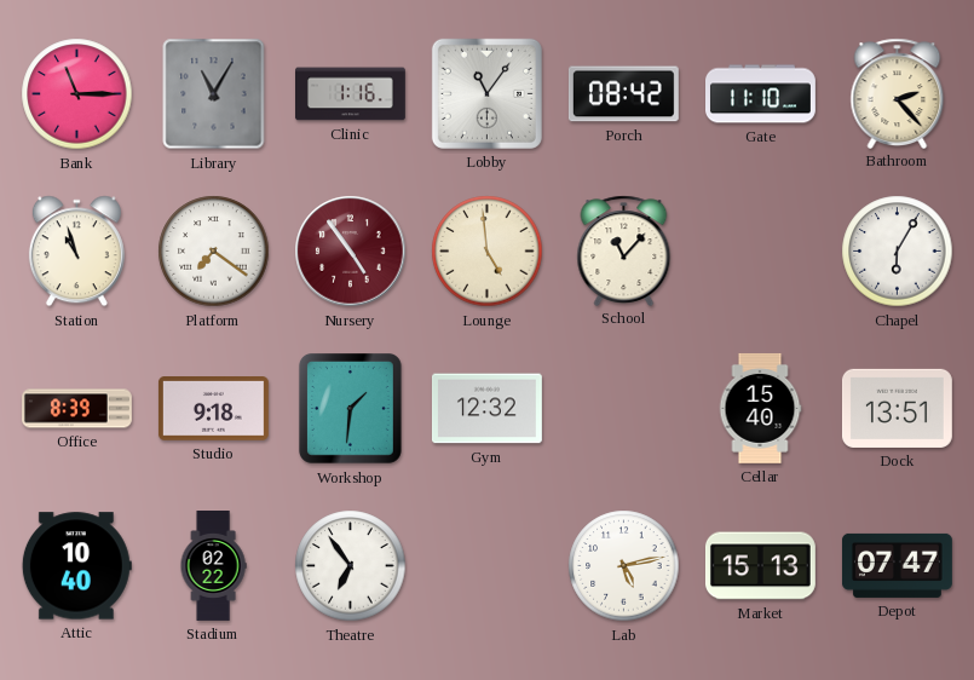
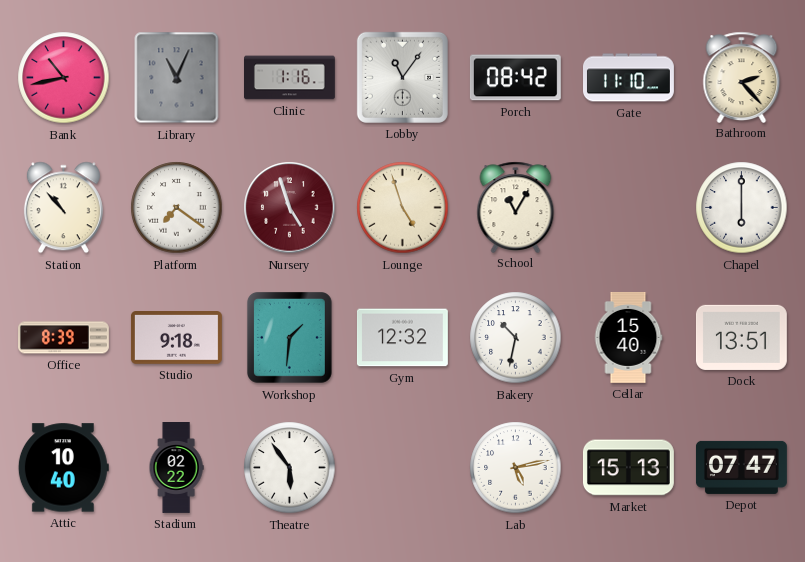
Bank: 11:15 -> 10:43
Library: 11:05 -> 11:04
Station: 10:57 -> 10:53
Nursery: 4:54 -> 4:57
Lounge: 4:59 -> 4:57
School: 11:07 -> 11:05
Chapel: 6:05 -> 6:00
Bakery: none -> 10:32
Theatre: 6:54 -> 5:54
